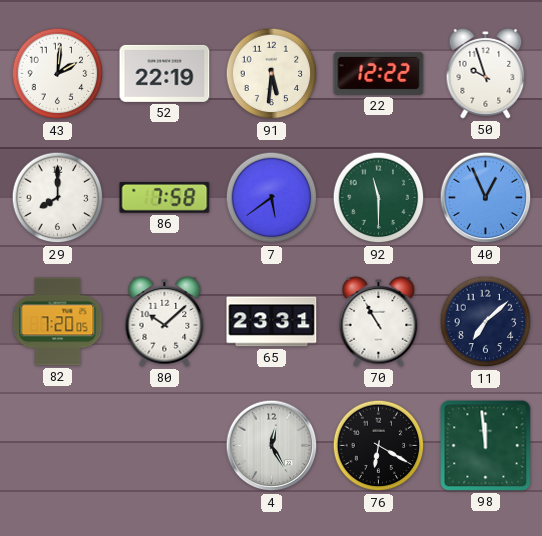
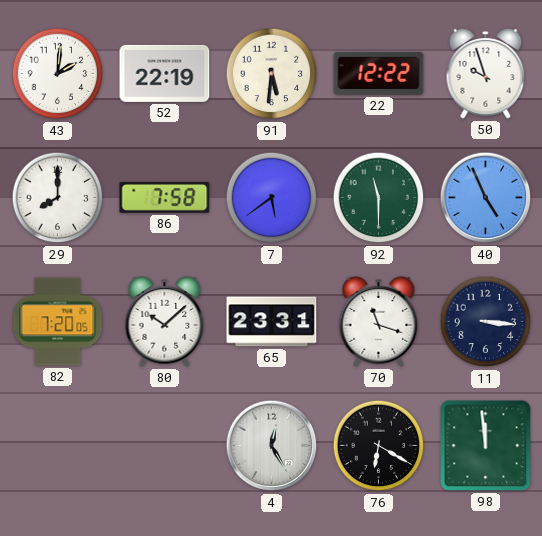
40: 12:56 -> 4:56
70: 10:55 -> 11:18
11: 7:08 -> 3:16
